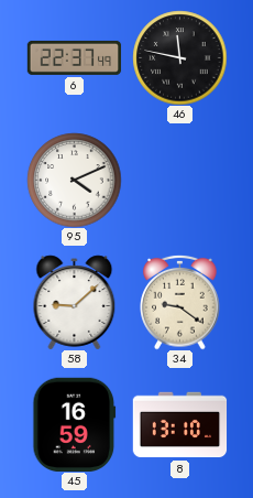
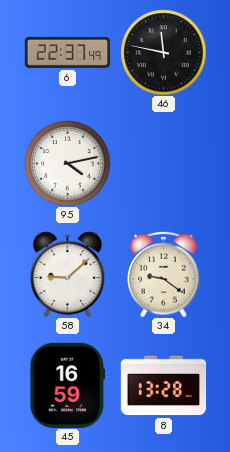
95: 4:11 -> 4:13
8: 13:10 -> 13:28
